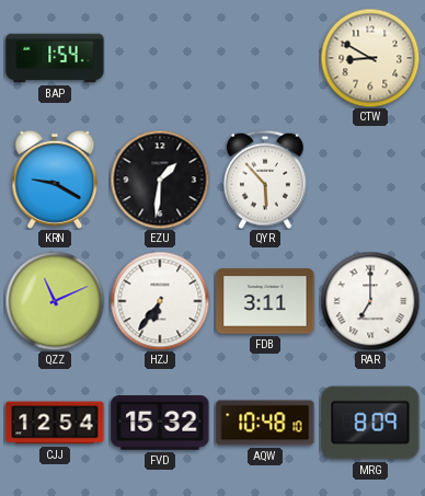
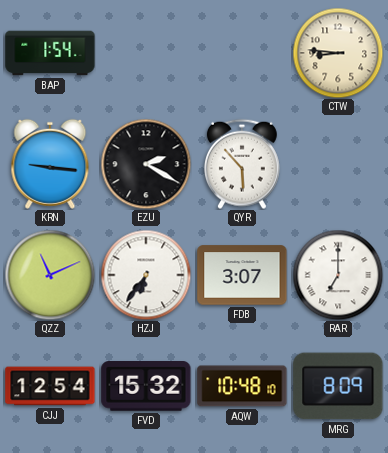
CTW: 8:50 -> 8:46
KRN: 9:20 -> 9:16
EZU: 1:31 -> 2:20
FDB: 3:11 -> 3:07
